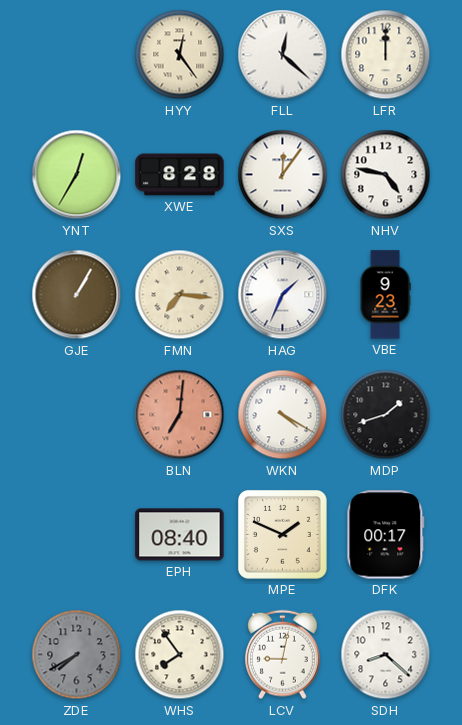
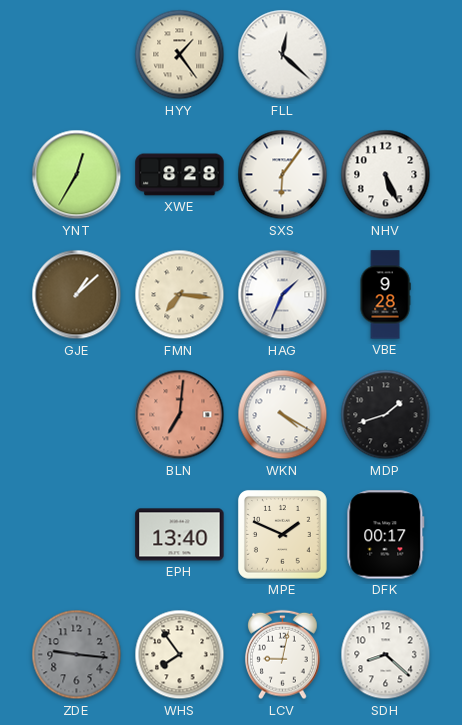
HYY: 12:24 -> 1:24
LFR: 12:00 -> none
SXS: 12:06 -> 6:06
NHV: 4:47 -> 5:26
GJE: 1:05 -> 1:08
VBE: 9:23 -> 9:28
EPH: 08:40 -> 13:40
ZDE: 7:40 -> 9:16
